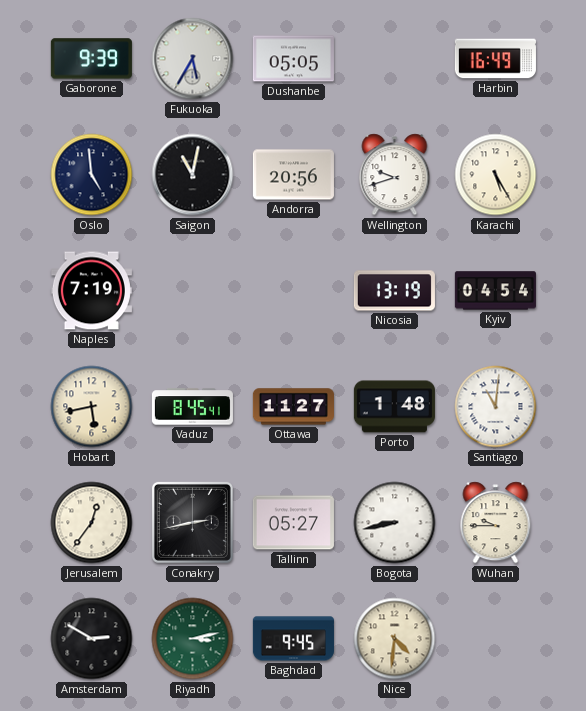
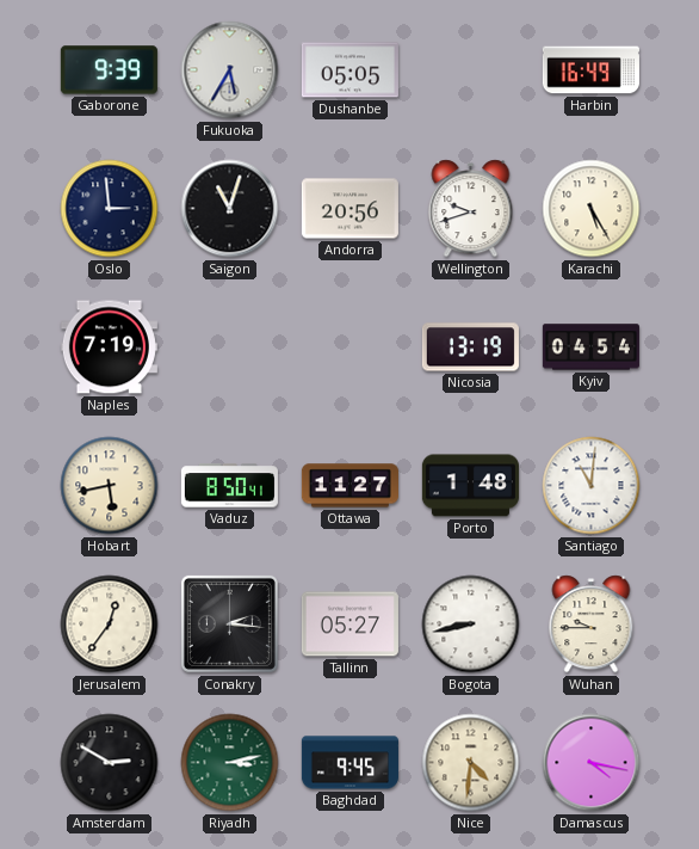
Oslo: 4:59 -> 2:59
Saigon: 11:02 -> 11:03
Vaduz: 8:45 -> 8:50
Conakry: 2:43 -> 2:16
Damascus: none -> 4:17
